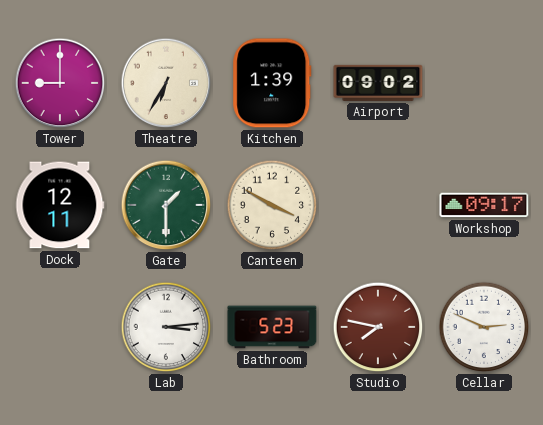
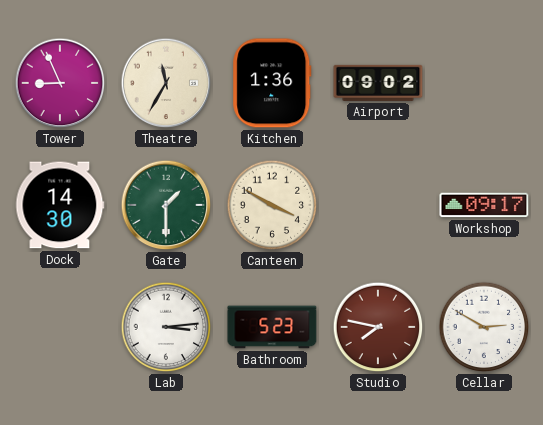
Tower: 9:00 -> 8:56
Theatre: 6:35 -> 11:35
Kitchen: 1:39 -> 1:36
Dock: 12:11 -> 14:30
Cellar: 2:49 -> 2:50
